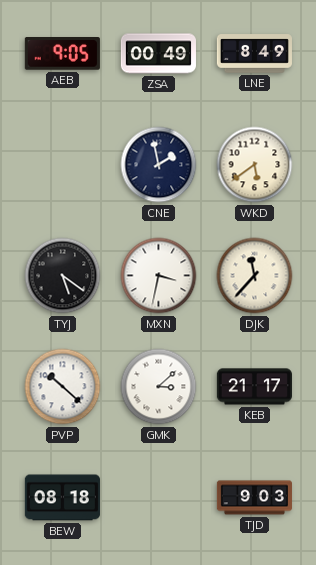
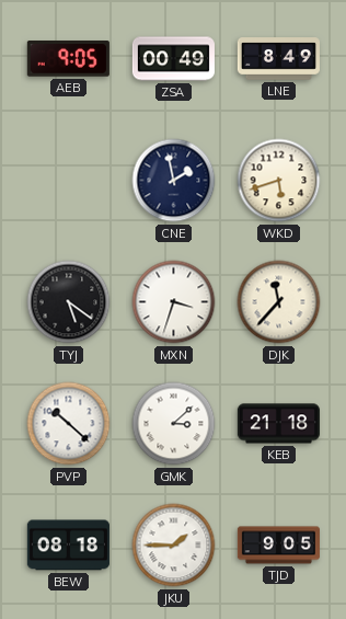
WKD: 5:39 -> 5:42
MXN: 3:32 -> 3:33
KEB: 21:17 -> 21:18
JKU: none -> 1:45
TJD: 9:03 -> 9:05
